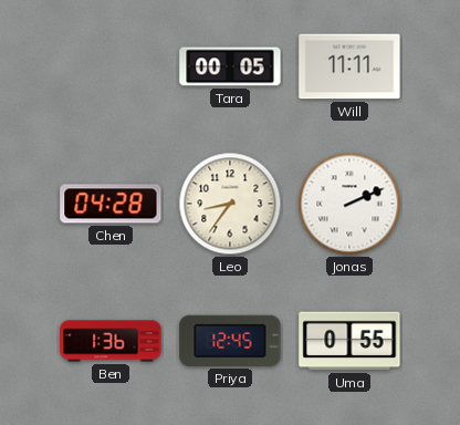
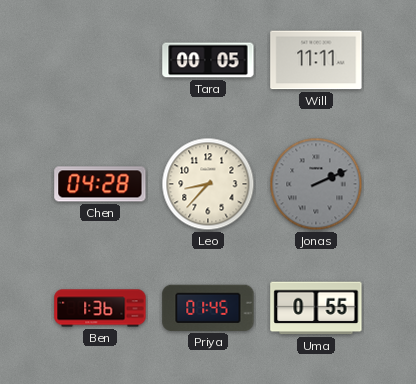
Leo: 8:36 -> 8:37
Jonas dial: white -> grey
Priya: 12:45 -> 01:45
